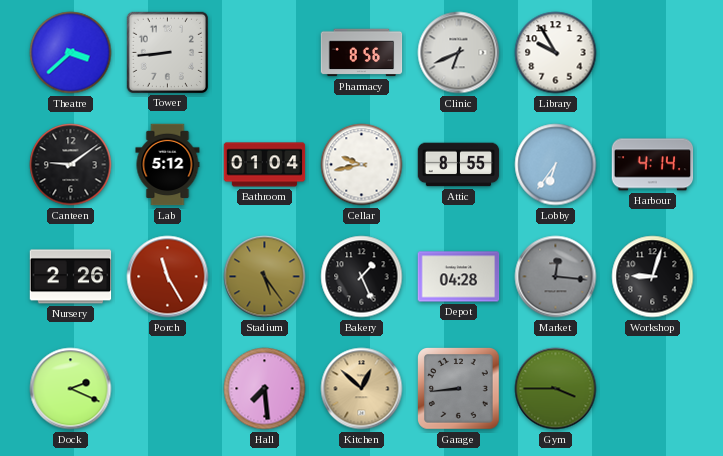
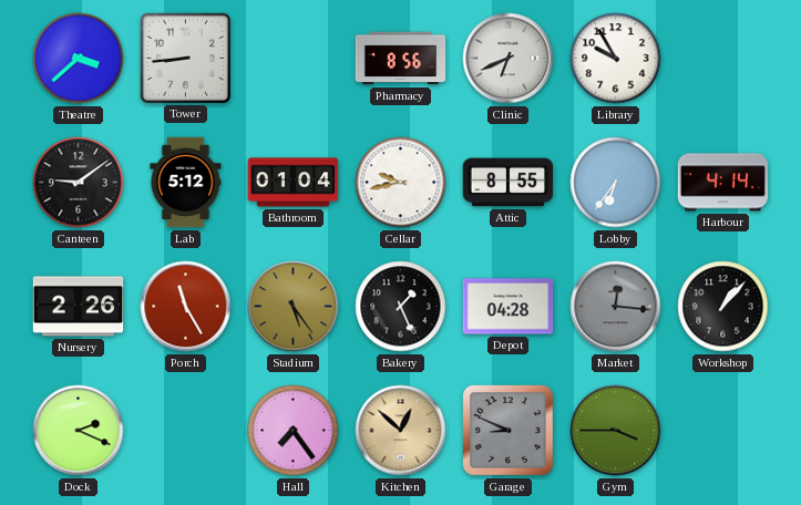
Workshop: 9:03 -> 1:07
Hall: 7:29 -> 7:24
Garage: 8:44 -> 8:49
